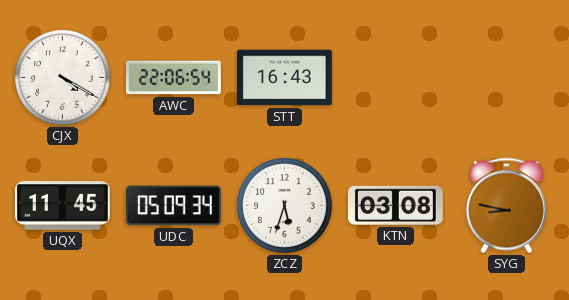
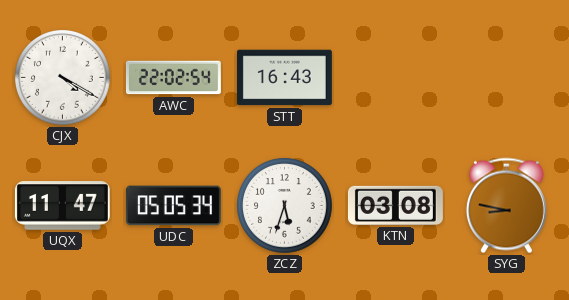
AWC: 22:06 -> 22:02
UQX: 11:45 -> 11:47
UDC: 05:09 -> 05:05
